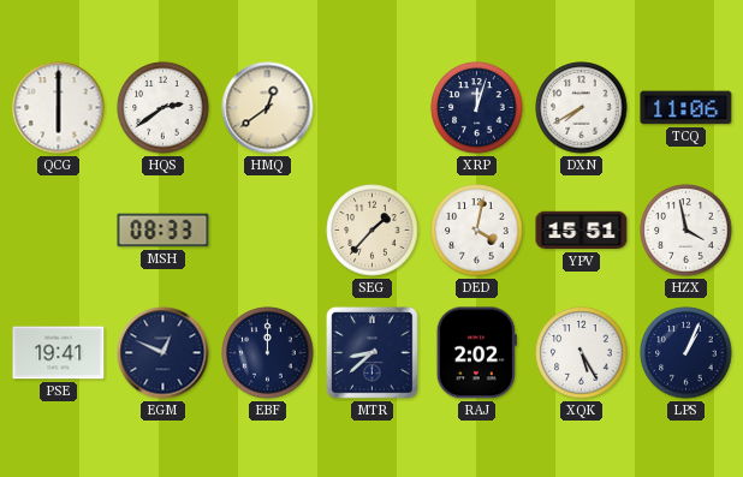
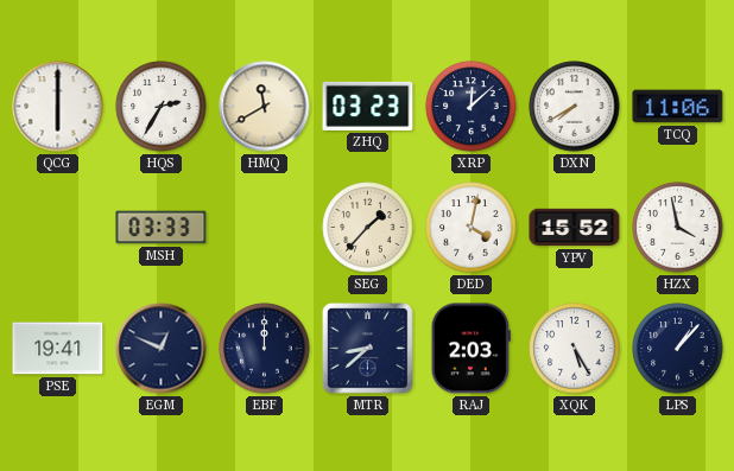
HQS: 2:39 -> 2:35
HMQ: 12:39 -> 11:40
ZHQ: none -> 03:23
XRP: 12:03 -> 12:08
MSH: 08:33 -> 03:33
YPV: 15:51 -> 15:52
RAJ: 2:02 -> 2:03
LPS: 1:04 -> 1:07
